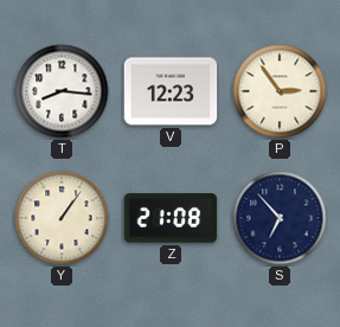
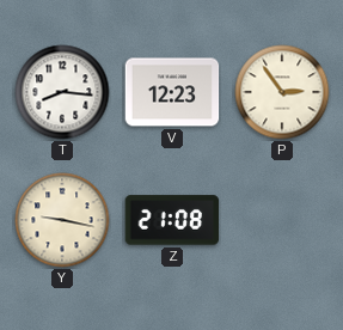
Y: 1:06 -> 9:17
S: 6:53 -> none
